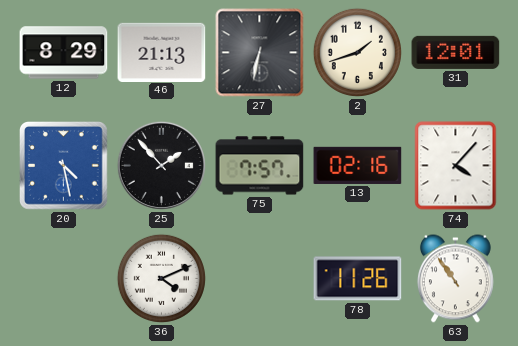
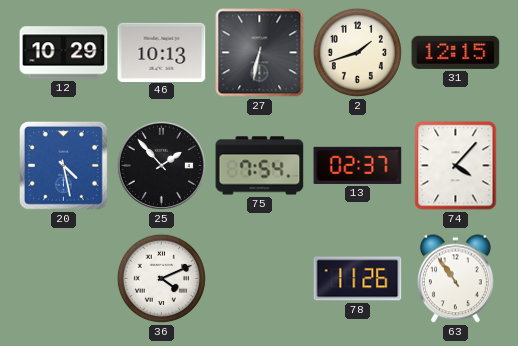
12: 8:29 -> 10:29
46: 21:13 -> 10:13
31: 12:01 -> 12:15
75: 7:57 -> 7:54
13: 02:16 -> 02:37
